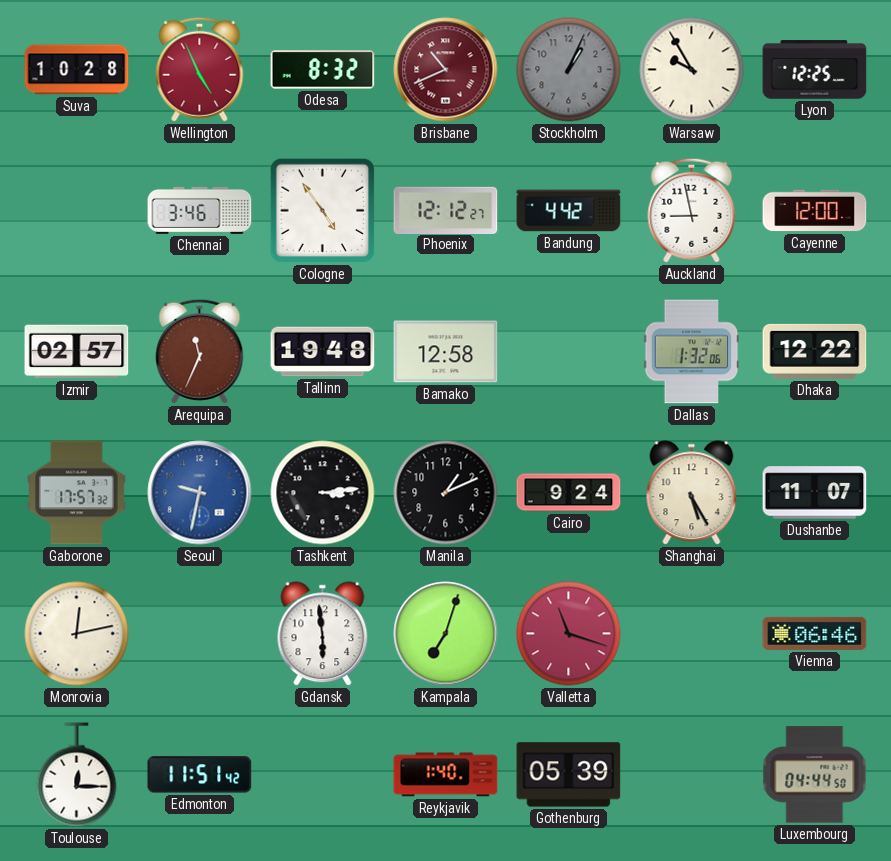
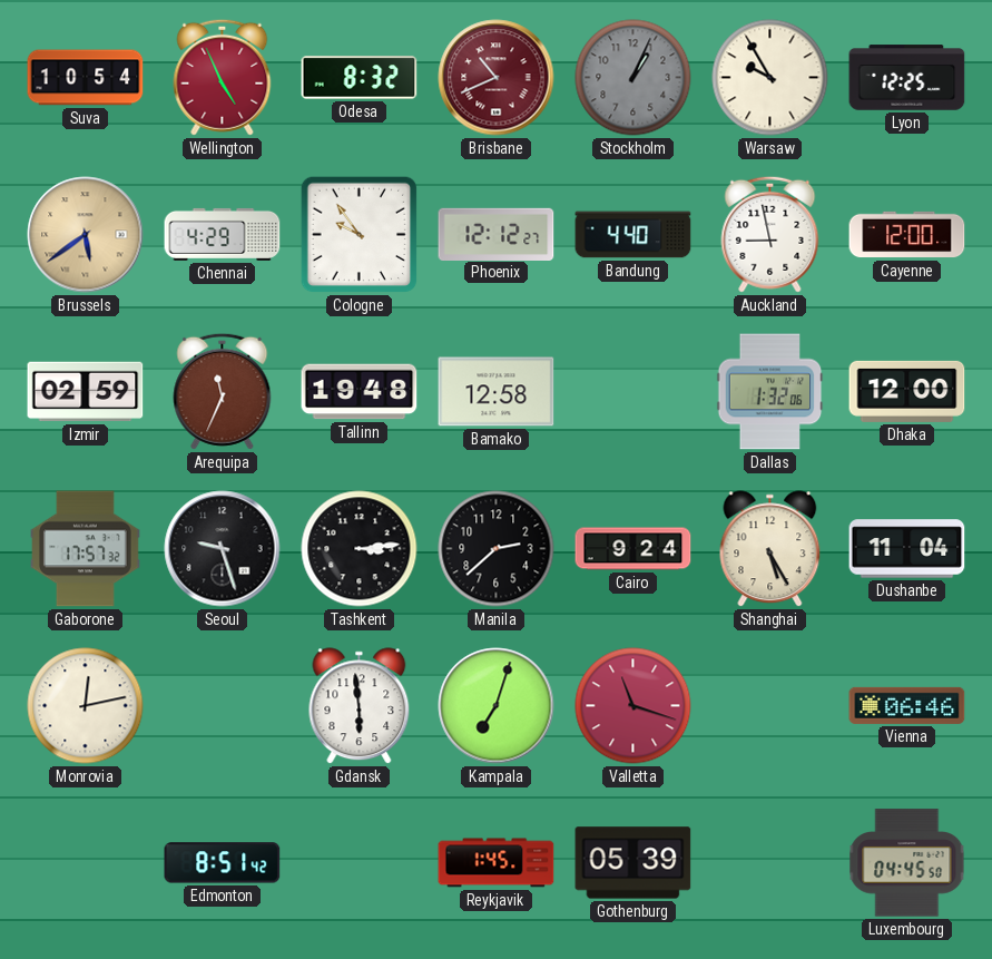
Suva: 10:28 -> 10:54
Brussels: none -> 5:39
Chennai: 3:46 -> 4:29
Cologne: 4:54 -> 9:54
Bandung: 4:42 -> 4:40
Izmir: 02:57 -> 02:59
Dhaka: 12:22 -> 12:00
Seoul: 9:32 -> 9:27
Seoul dial: blue -> black
Manila: 1:11 -> 2:38
Dushanbe: 11:07 -> 11:04
Toulouse: 12:15 -> none
Edmonton: 11:51 -> 8:51
Reykjavik: 1:40 -> 1:45
Luxembourg: 04:44 -> 04:45
